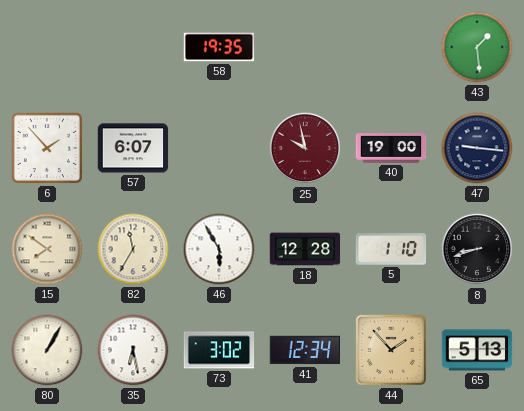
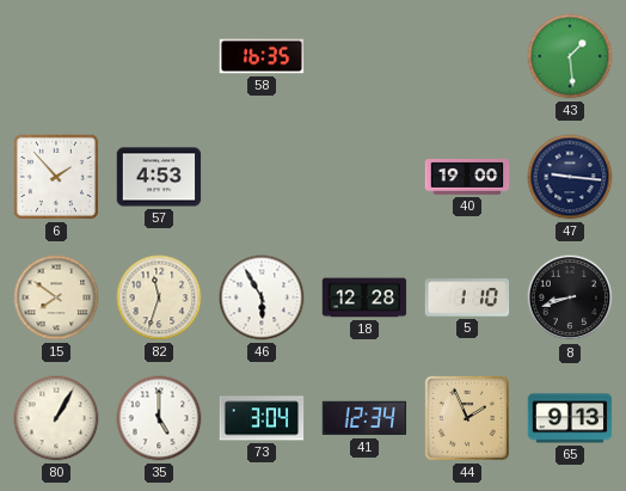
58: 19:35 -> 16:35
57: 6:07 -> 4:53
25: 9:58 -> none
82: 11:35 -> 11:33
35: 6:28 -> 5:00
73: 3:02 -> 3:04
44: 1:53 -> 1:56
65: 5:13 -> 9:13
